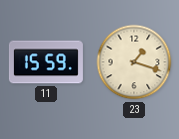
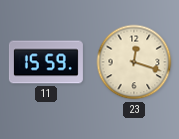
23: 1:18 -> 12:18
